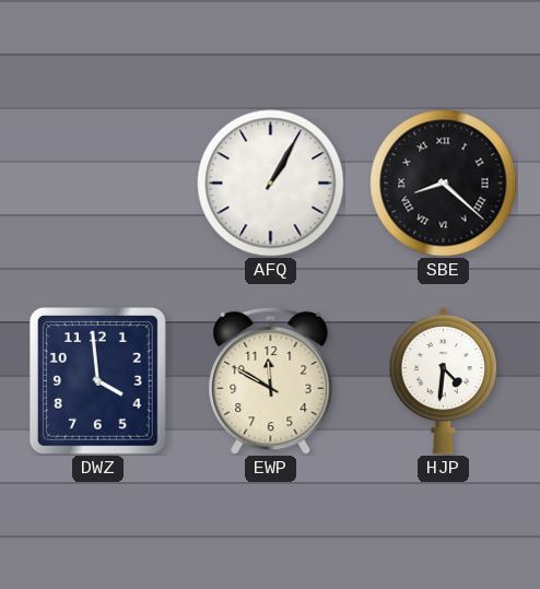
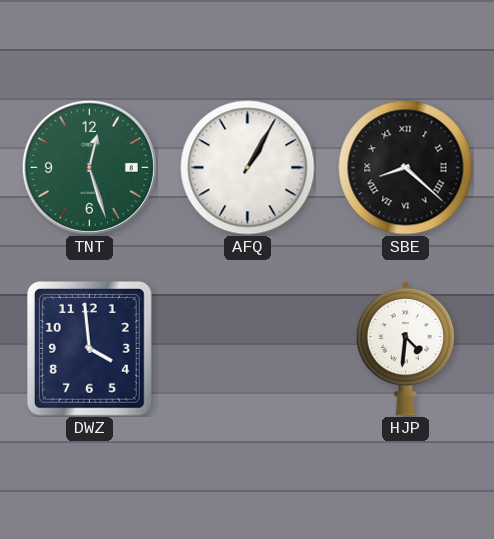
TNT: none -> 12:27
EWP: 11:50 -> none
